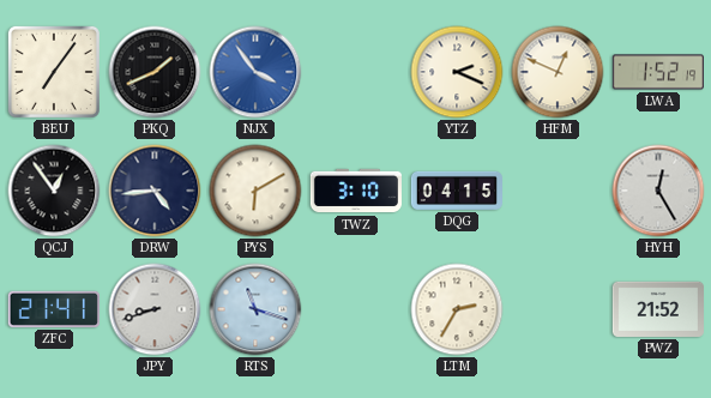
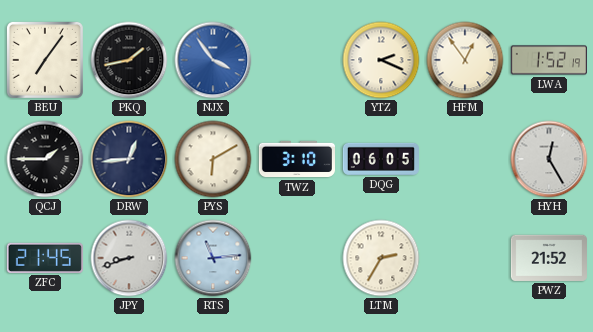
PKQ: 1:41 -> 1:43
HFM: 12:49 -> 12:54
QCJ: 12:54 -> 1:45
DRW: 4:44 -> 12:44
DQG: 04:15 -> 06:05
ZFC: 21:41 -> 21:45
RTS: 11:18 -> 11:14
